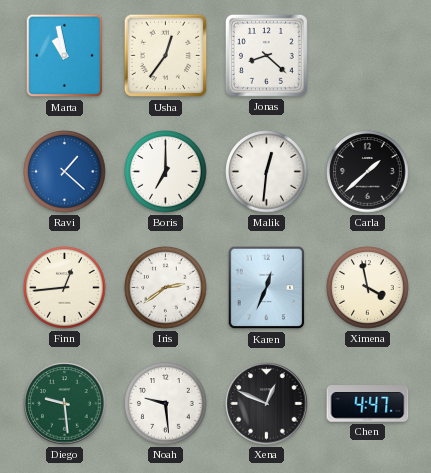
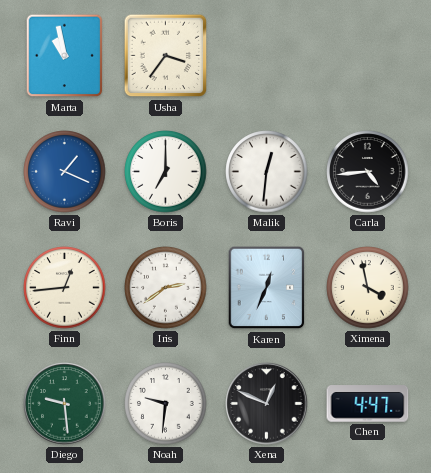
Usha: 12:36 -> 3:36
Jonas: 8:22 -> none
Ravi: 1:22 -> 1:19
Carla: 1:38 -> 4:44
Noah: 9:29 -> 9:31
